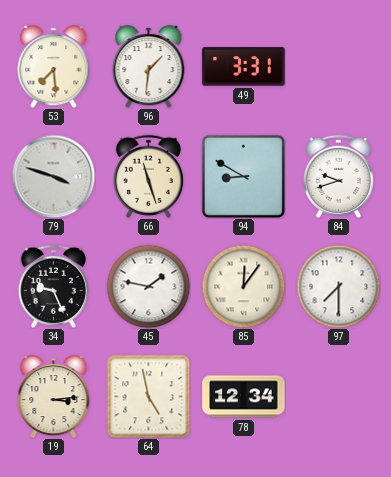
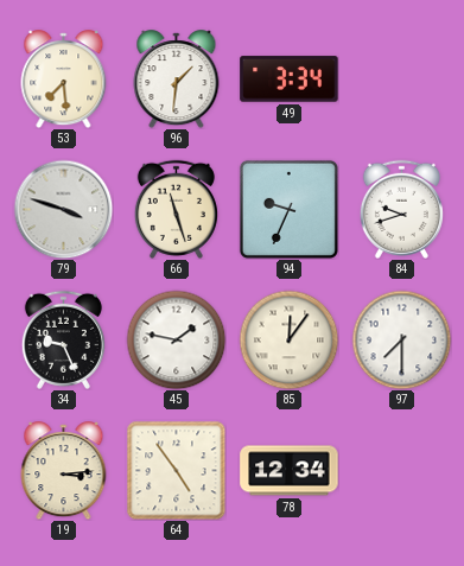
49: 3:31 -> 3:34
94: 8:50 -> 9:34
64: 4:58 -> 4:54
